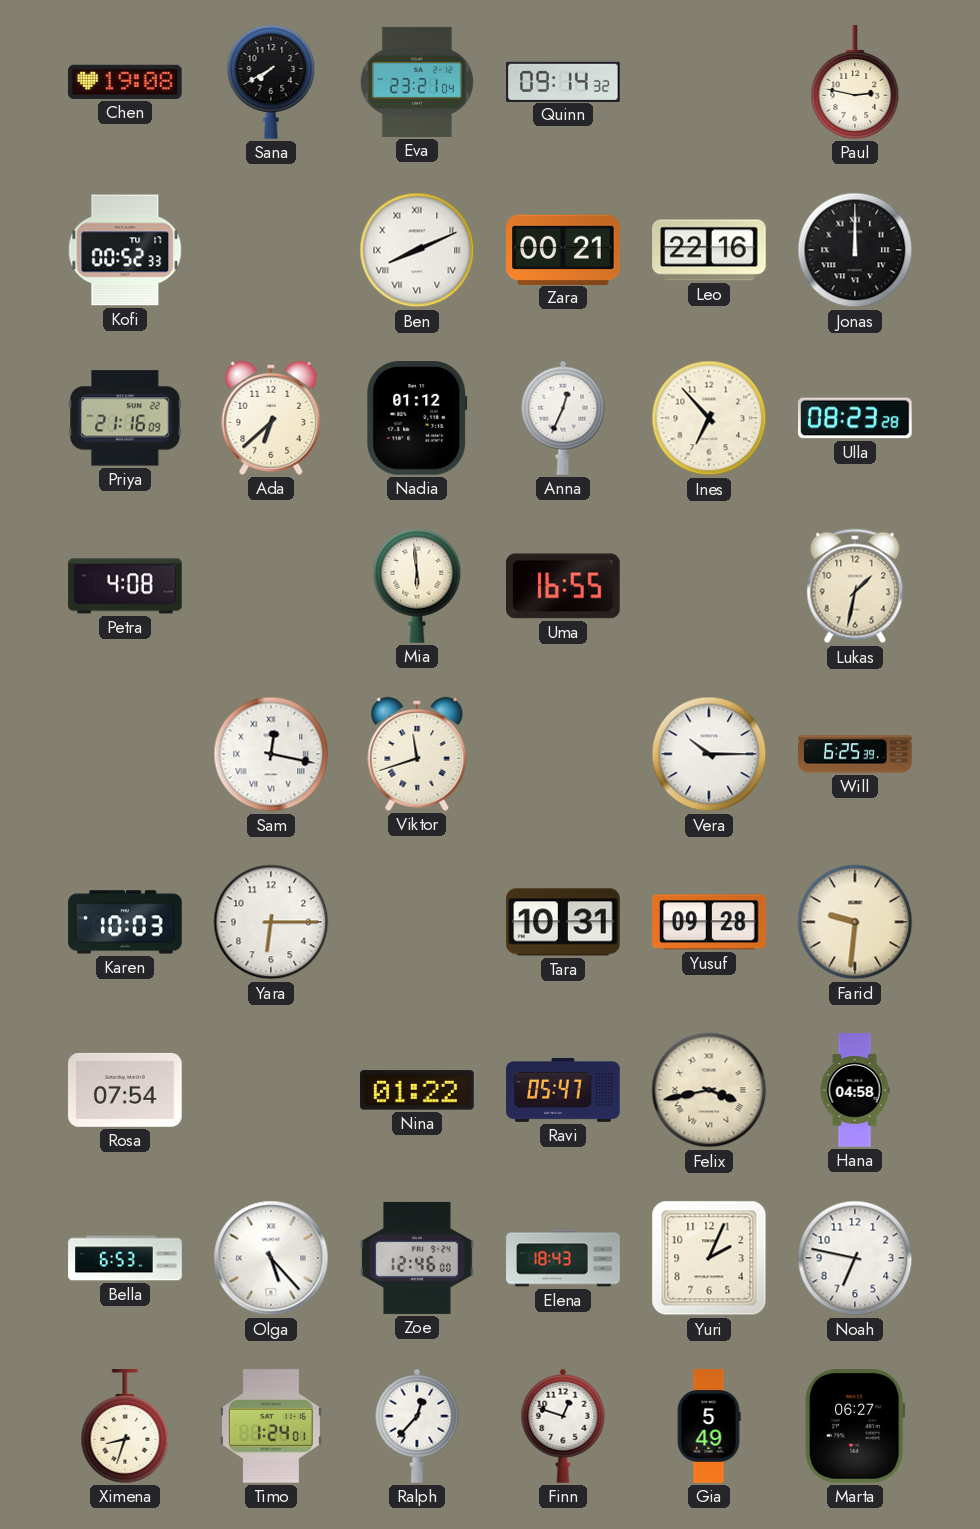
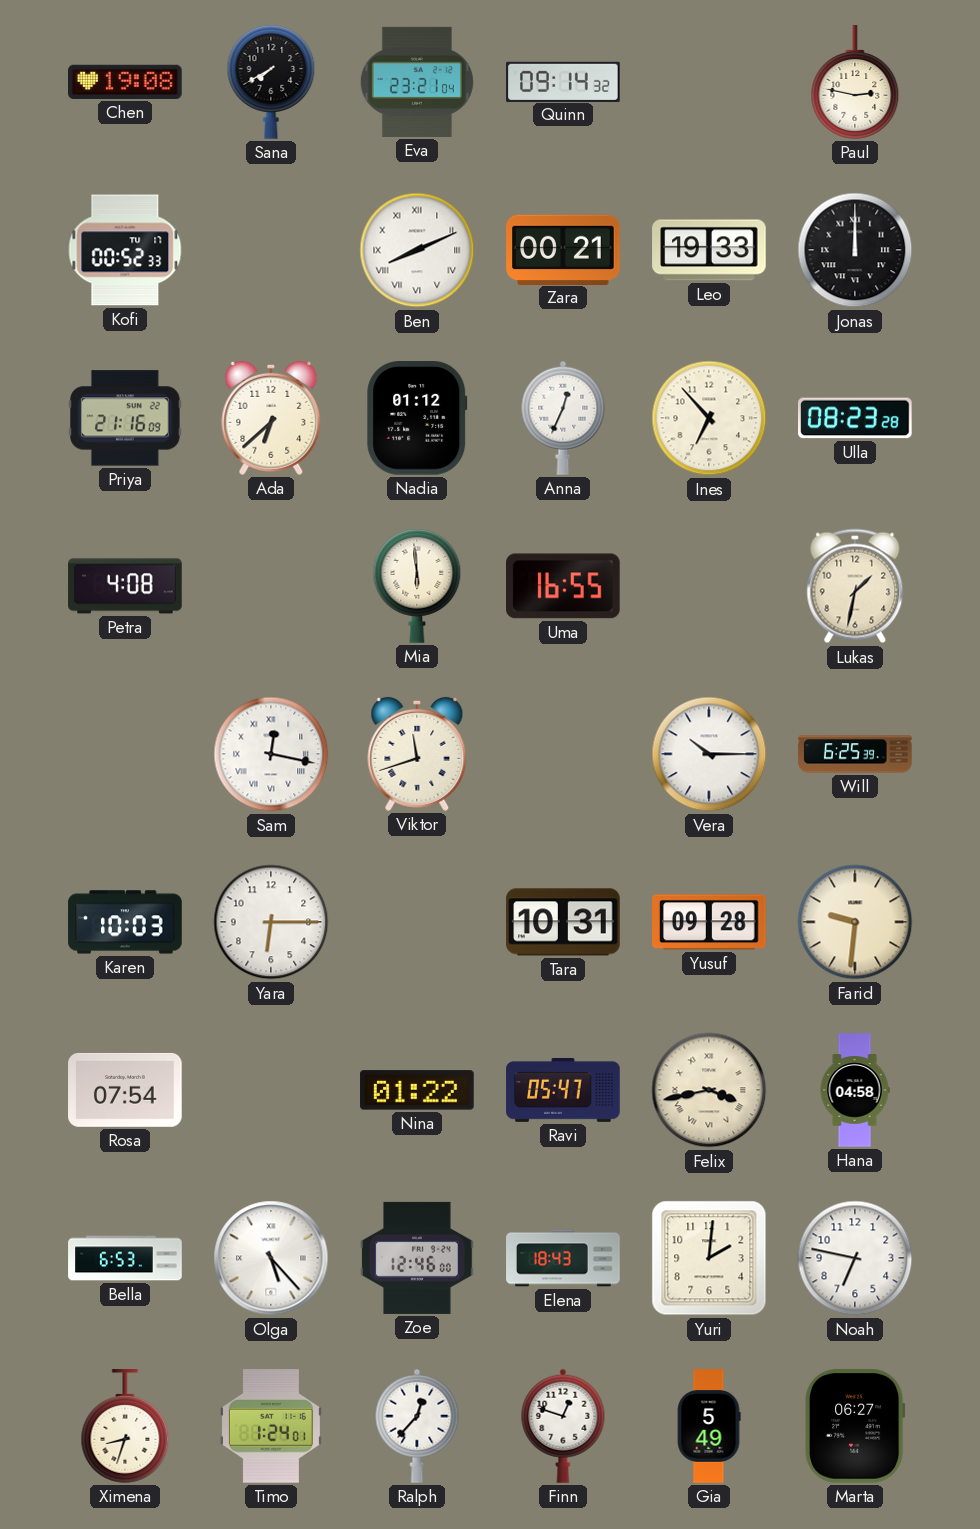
Leo: 22:16 -> 19:33
Yuri: 2:04 -> 2:01
